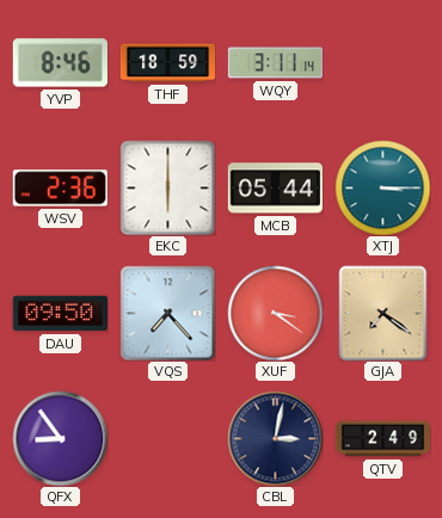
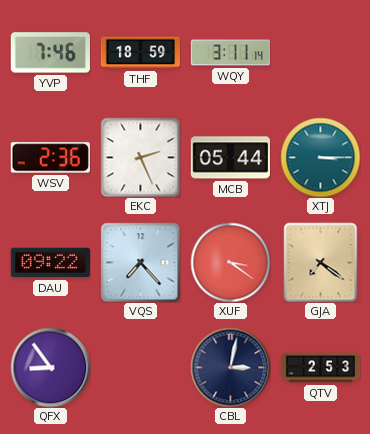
YVP: 8:46 -> 7:46
EKC: 6:00 -> 2:26
DAU: 09:50 -> 09:22
QTV: 2:49 -> 2:53
